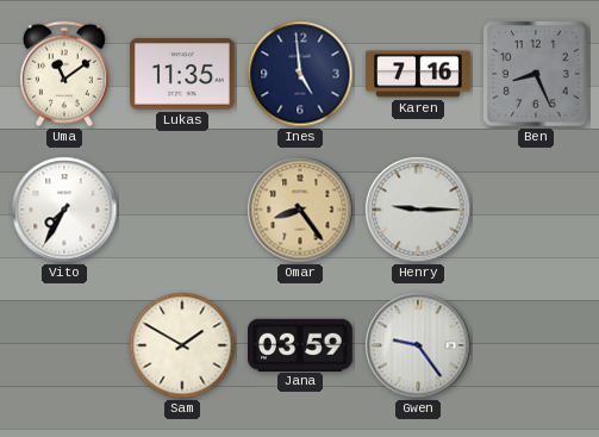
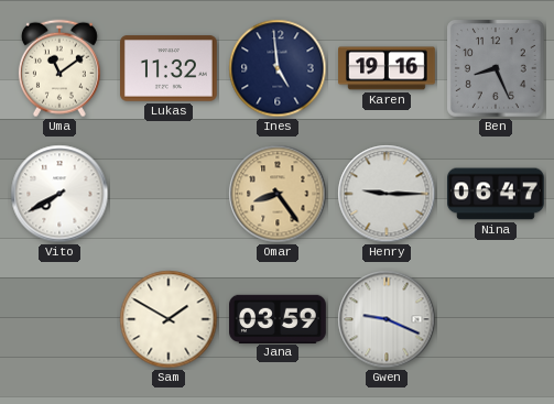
Lukas: 11:35 -> 11:32
Karen: 7:16 -> 19:16
Vito: 7:35 -> 7:40
Nina: none -> 06:47
Gwen: 9:24 -> 9:19
